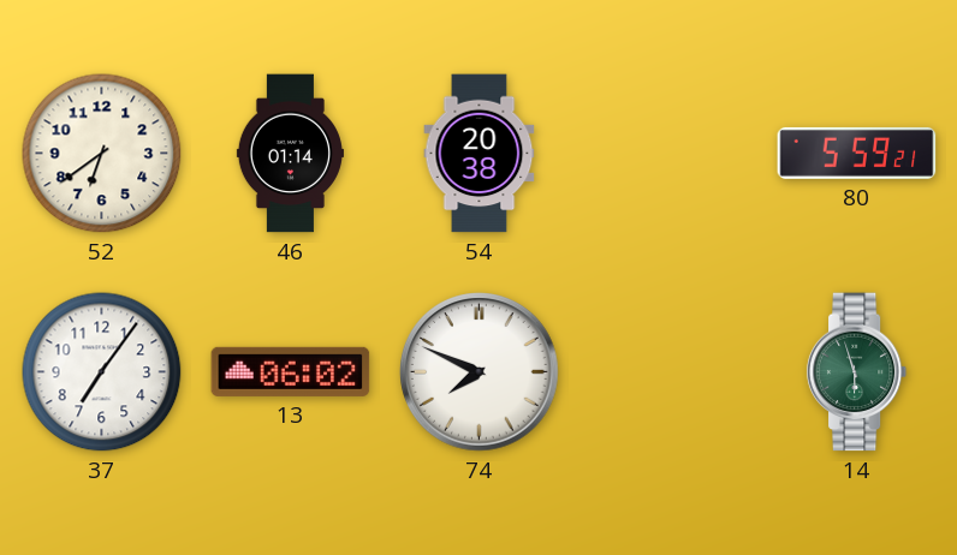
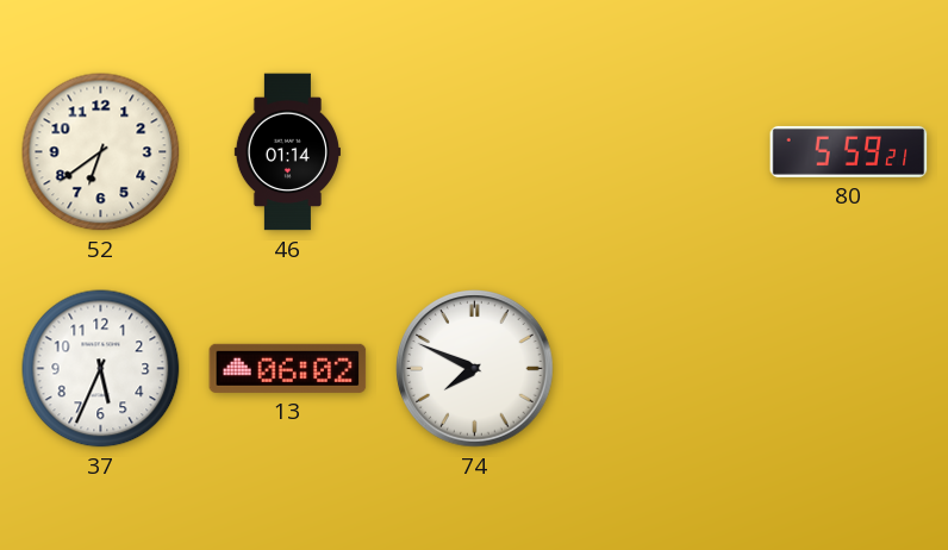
54: 20:38 -> none
37: 7:06 -> 5:34
14: 5:57 -> none
